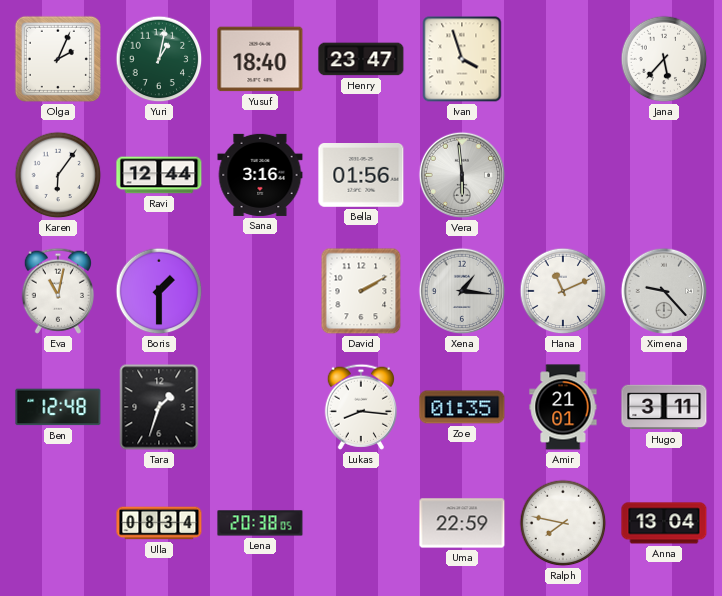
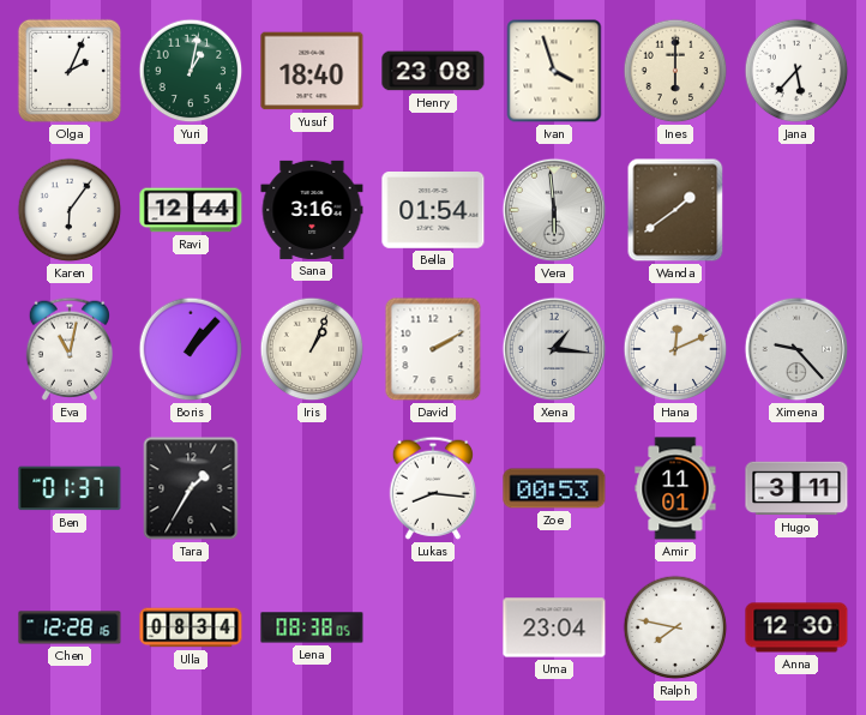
Henry: 23:47 -> 23:08
Ines: none -> 6:00
Bella: 01:56 -> 01:54
Wanda: none -> 1:39
Boris: 1:30 -> 1:07
Iris: none -> 1:04
Hana: 11:11 -> 12:11
Ben: 12:48 -> 01:37
Tara: 1:33 -> 1:35
Zoe: 01:35 -> 00:53
Amir: 21:01 -> 11:01
Chen: none -> 12:28
Lena: 20:38 -> 08:38
Uma: 22:59 -> 23:04
Anna: 13:04 -> 12:30
